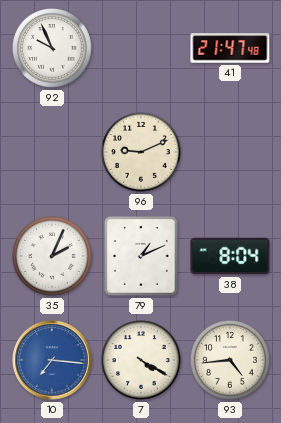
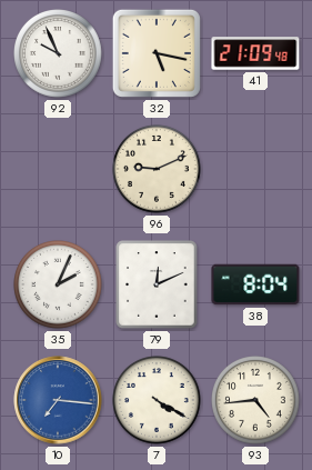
32: none -> 5:17
41: 21:47 -> 21:09
79: 1:11 -> 12:11
